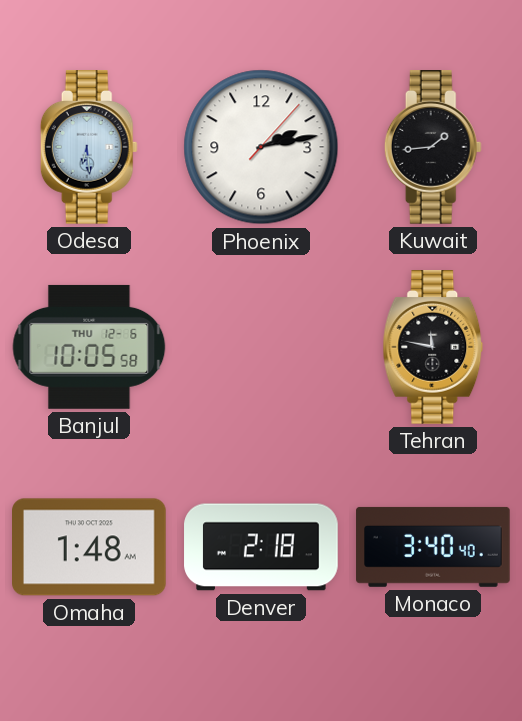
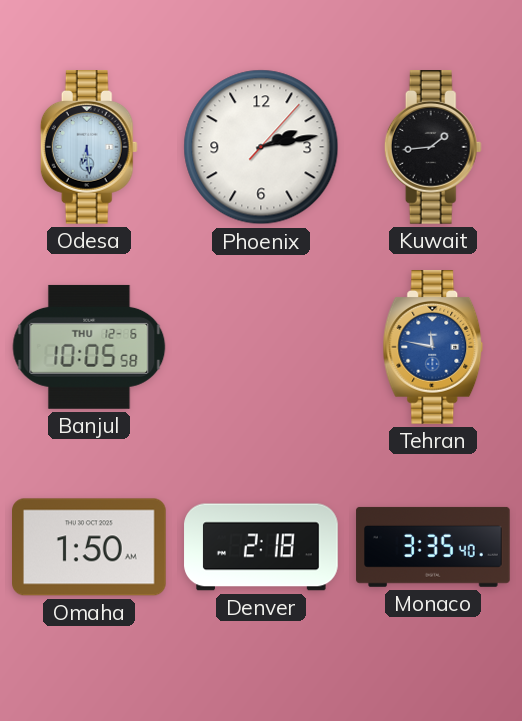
Tehran dial: black -> blue
Omaha: 1:48 -> 1:50
Monaco: 3:40 -> 3:35
